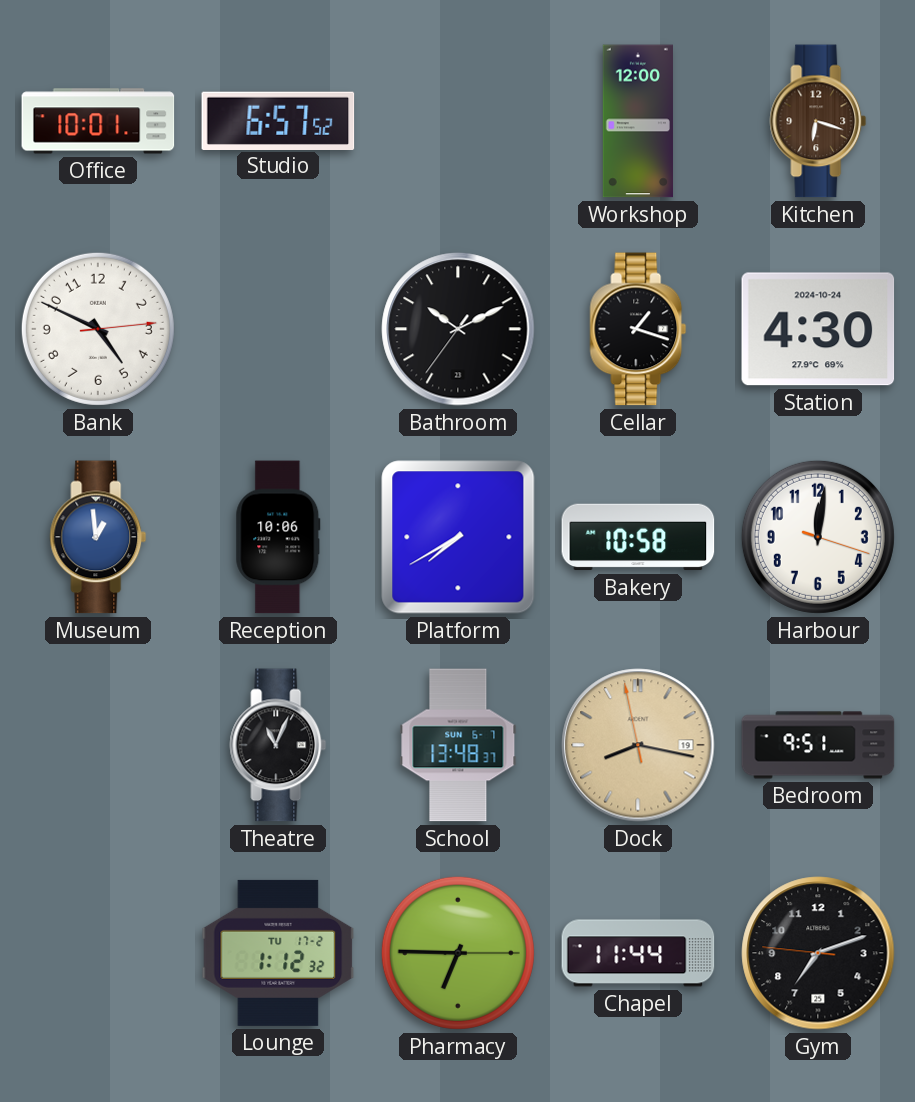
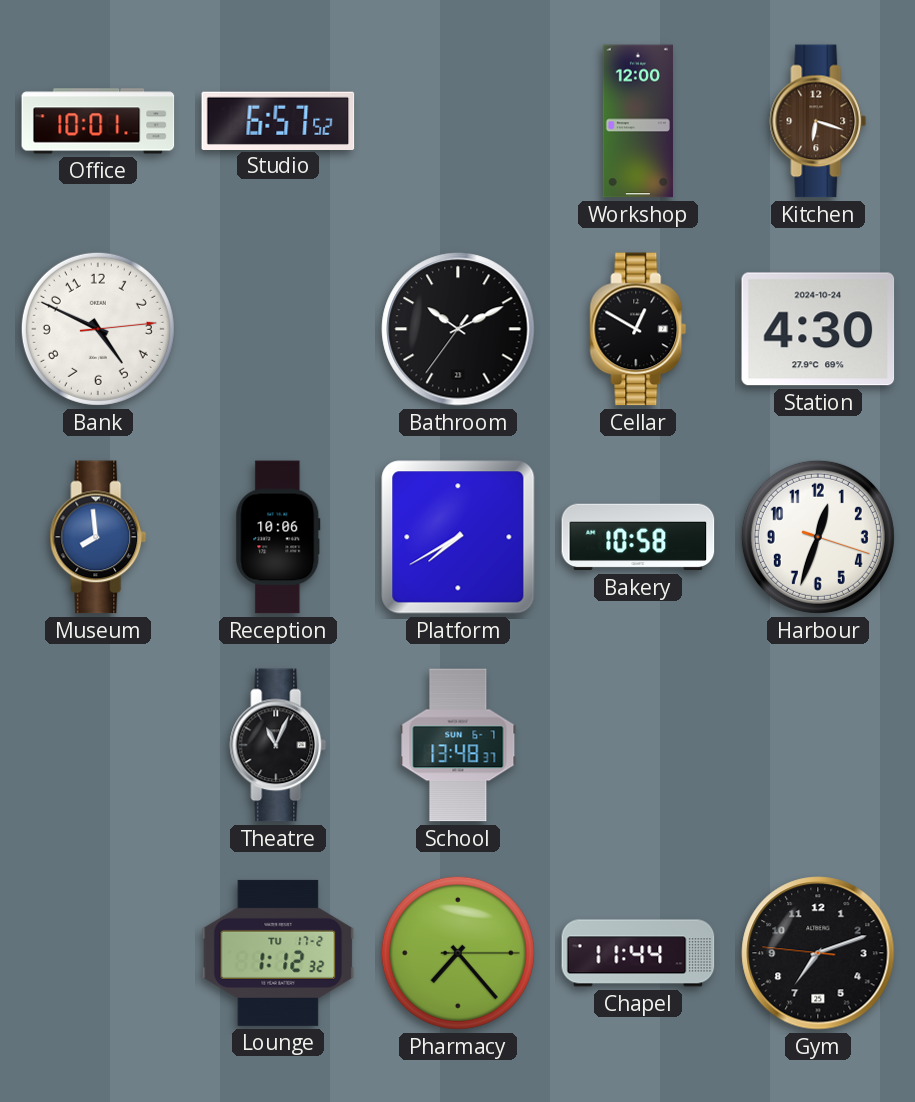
Cellar: 1:18 -> 12:50
Museum: 12:59 -> 7:59
Harbour: 12:01 -> 12:33
Dock: 8:16 -> none
Bedroom: 9:51 -> none
Pharmacy: 6:45 -> 7:23
